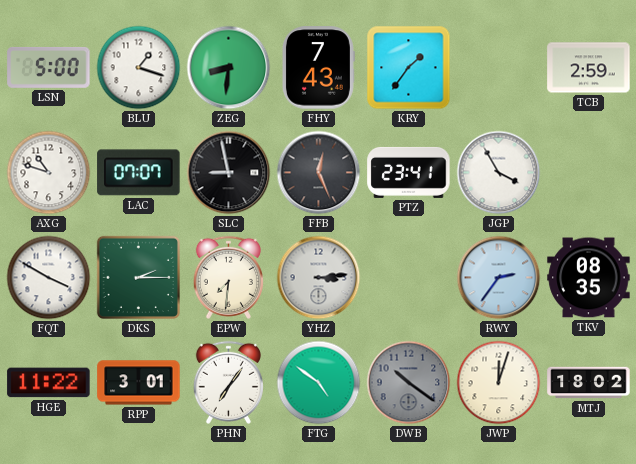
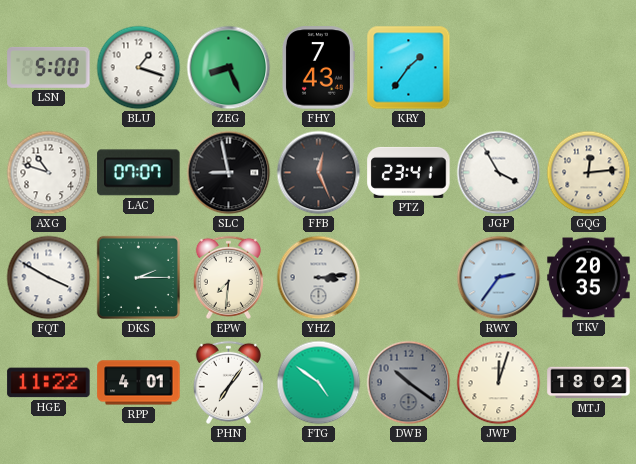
ZEG: 8:31 -> 8:26
TCB: 2:59 -> none
GQG: none -> 12:14
TKV: 08:35 -> 20:35
RPP: 3:01 -> 4:01
